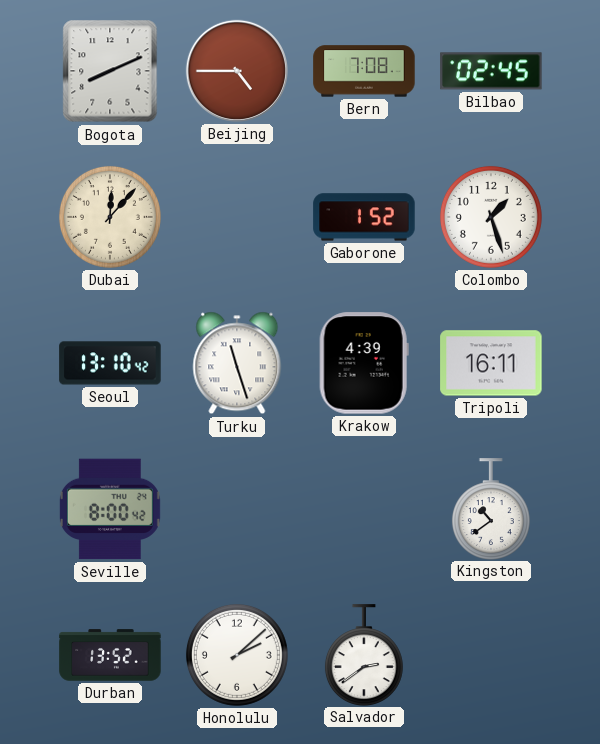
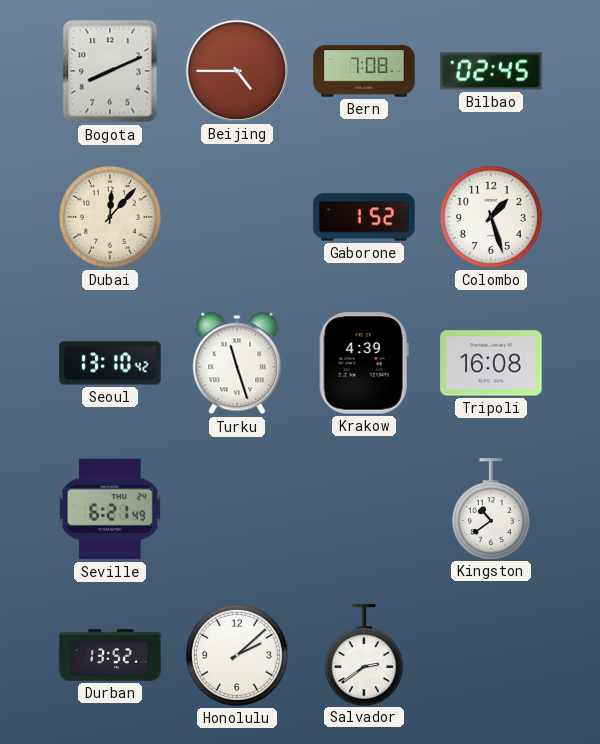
Tripoli: 16:11 -> 16:08
Seville: 8:00 -> 6:21
